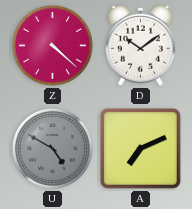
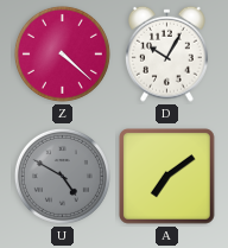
D: 10:09 -> 10:05
A: 7:11 -> 7:09
